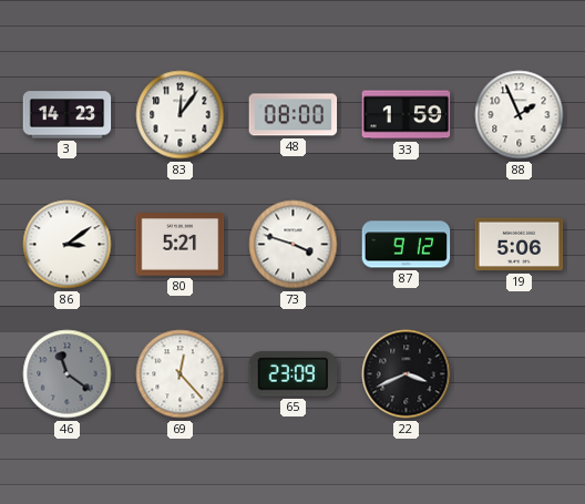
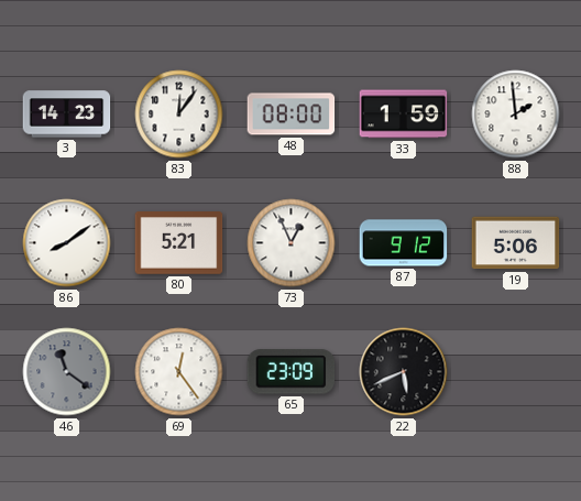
88: 1:56 -> 1:59
86: 3:09 -> 8:09
73: 3:48 -> 12:56
69: 12:23 -> 12:24
22: 3:41 -> 5:41
